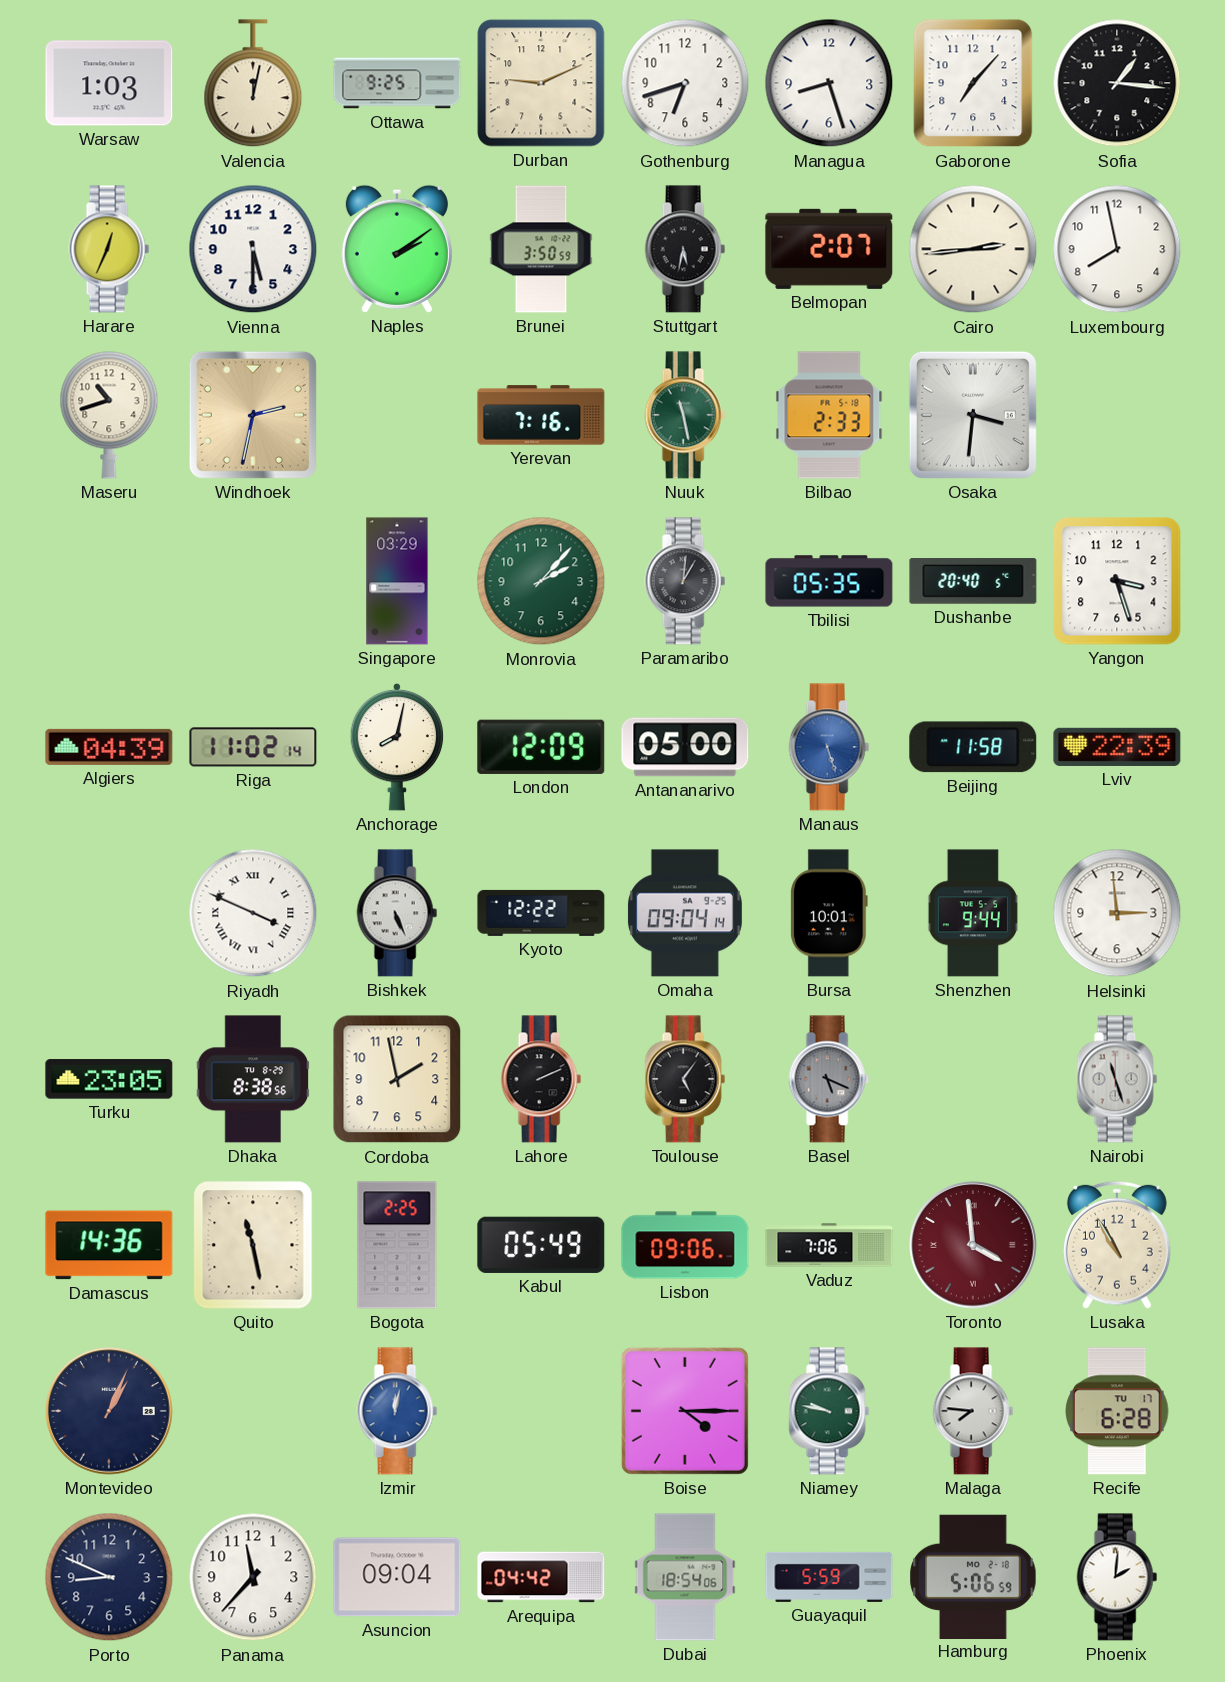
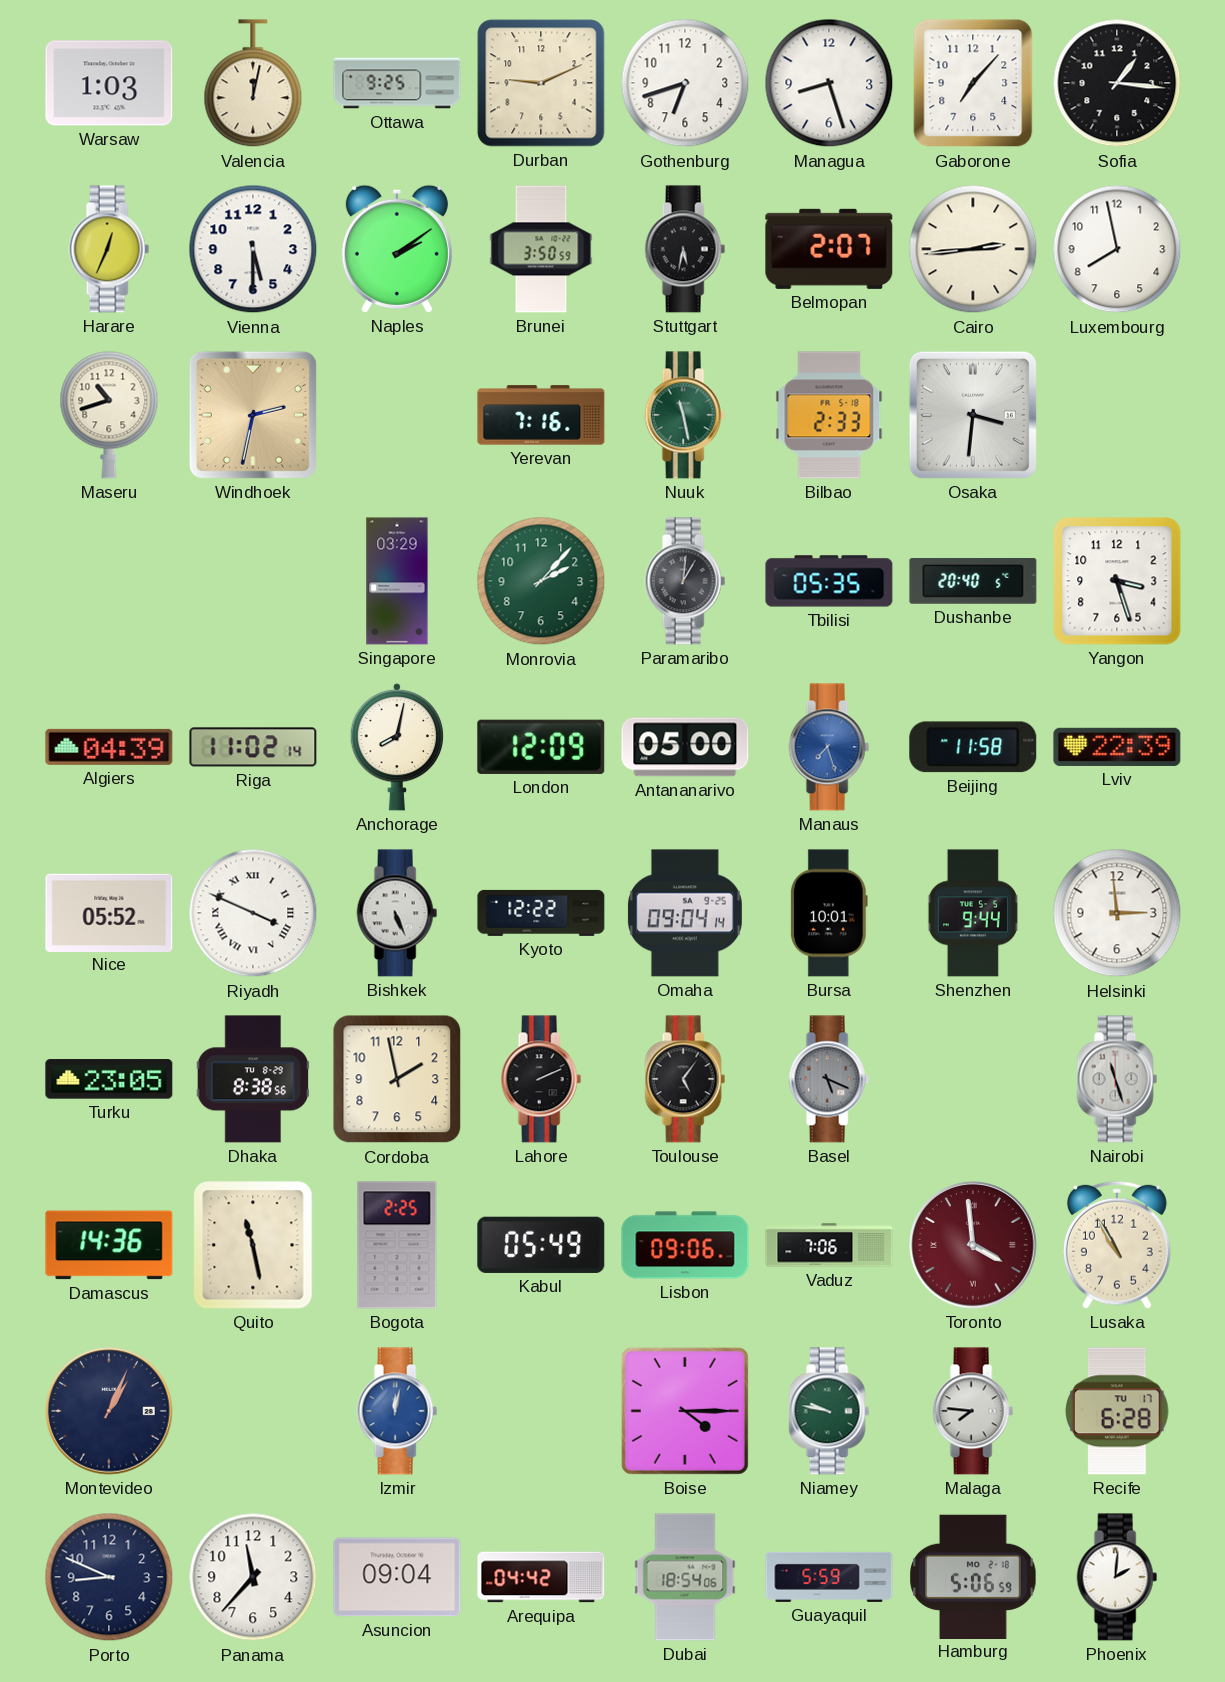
Manaus: 5:27 -> 7:27
Nice: none -> 05:52
